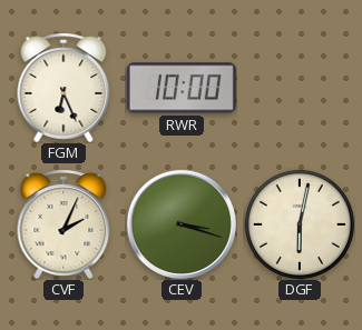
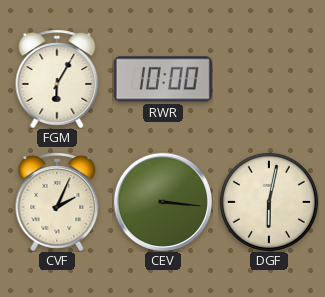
FGM: 6:26 -> 6:05
CEV: 3:18 -> 3:16
